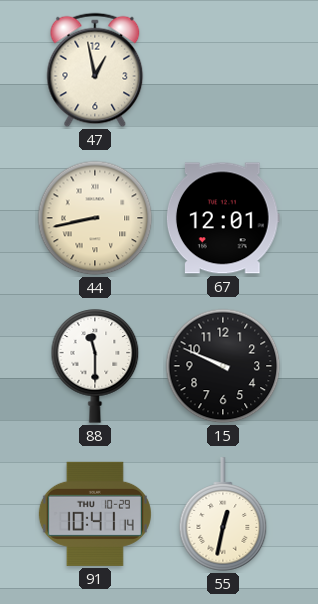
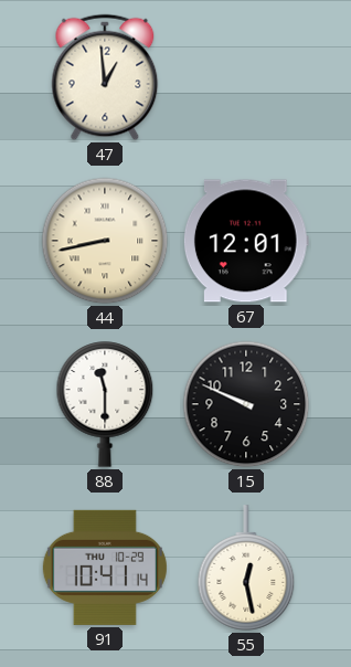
47: 12:58 -> 12:59
55: 12:32 -> 12:28
